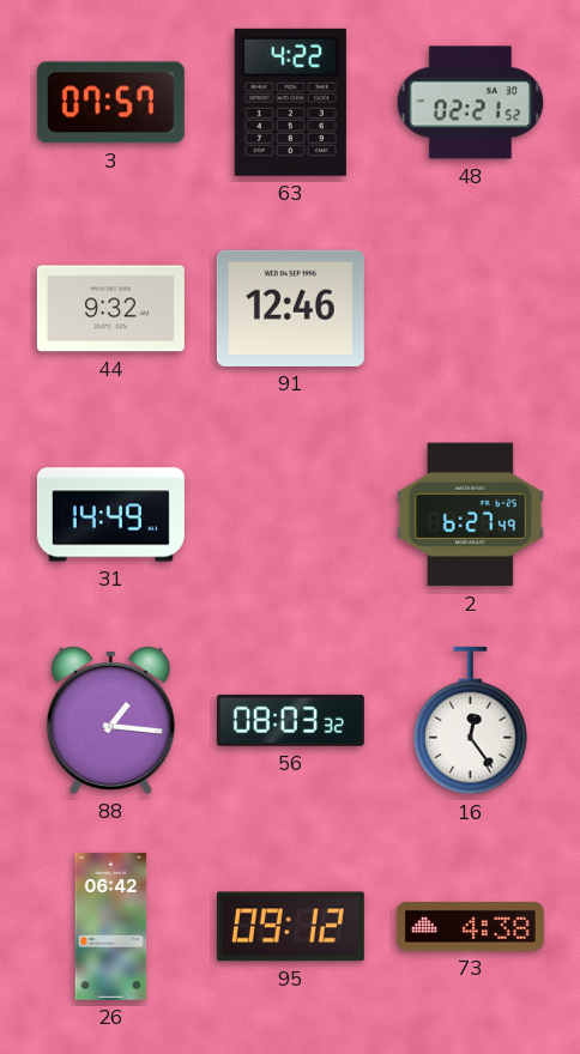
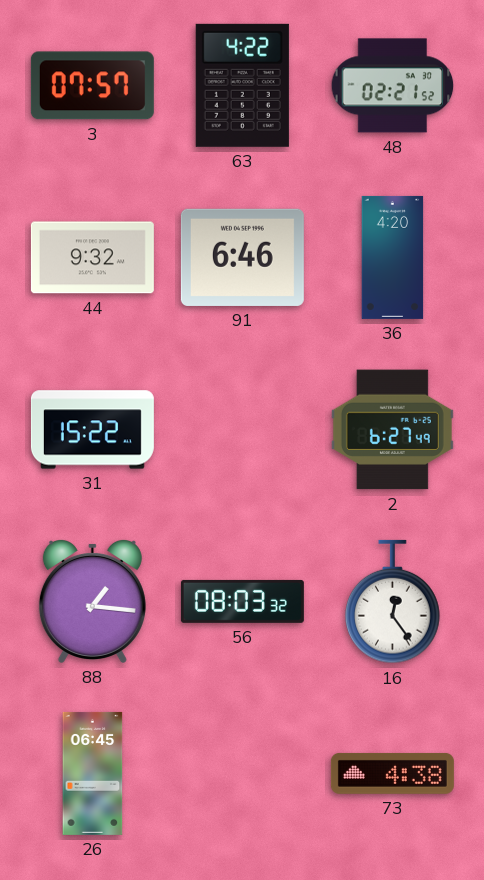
91: 12:46 -> 6:46
36: none -> 4:20
31: 14:49 -> 15:22
26: 06:42 -> 06:45
95: 09:12 -> none
